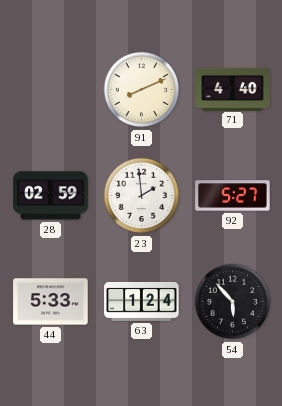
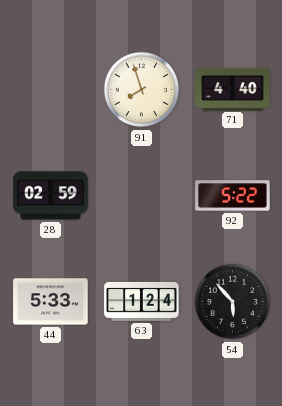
91: 8:11 -> 7:57
23: 1:59 -> none
92: 5:27 -> 5:22
